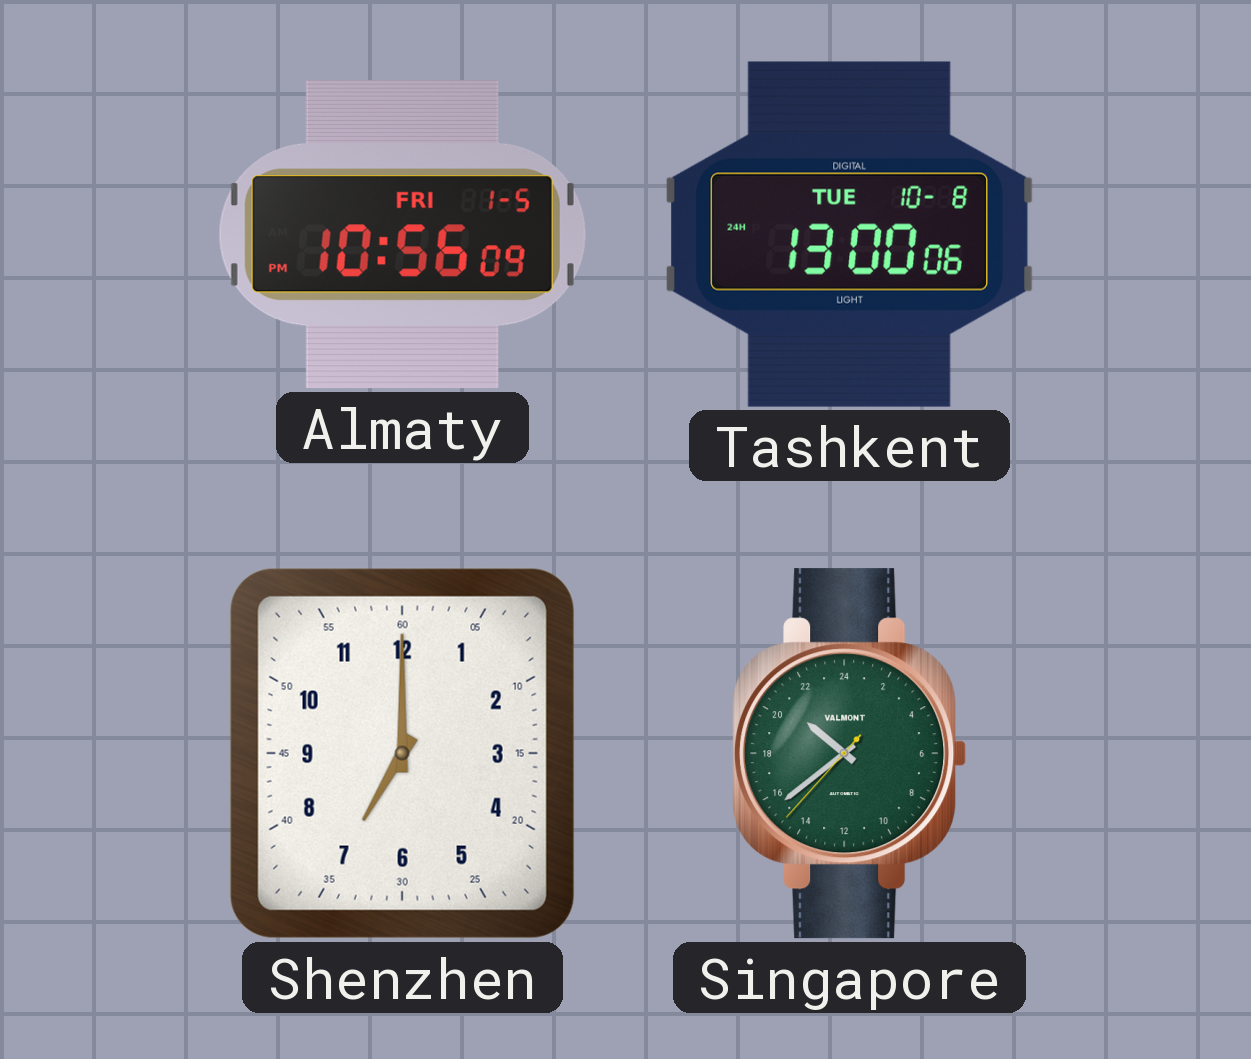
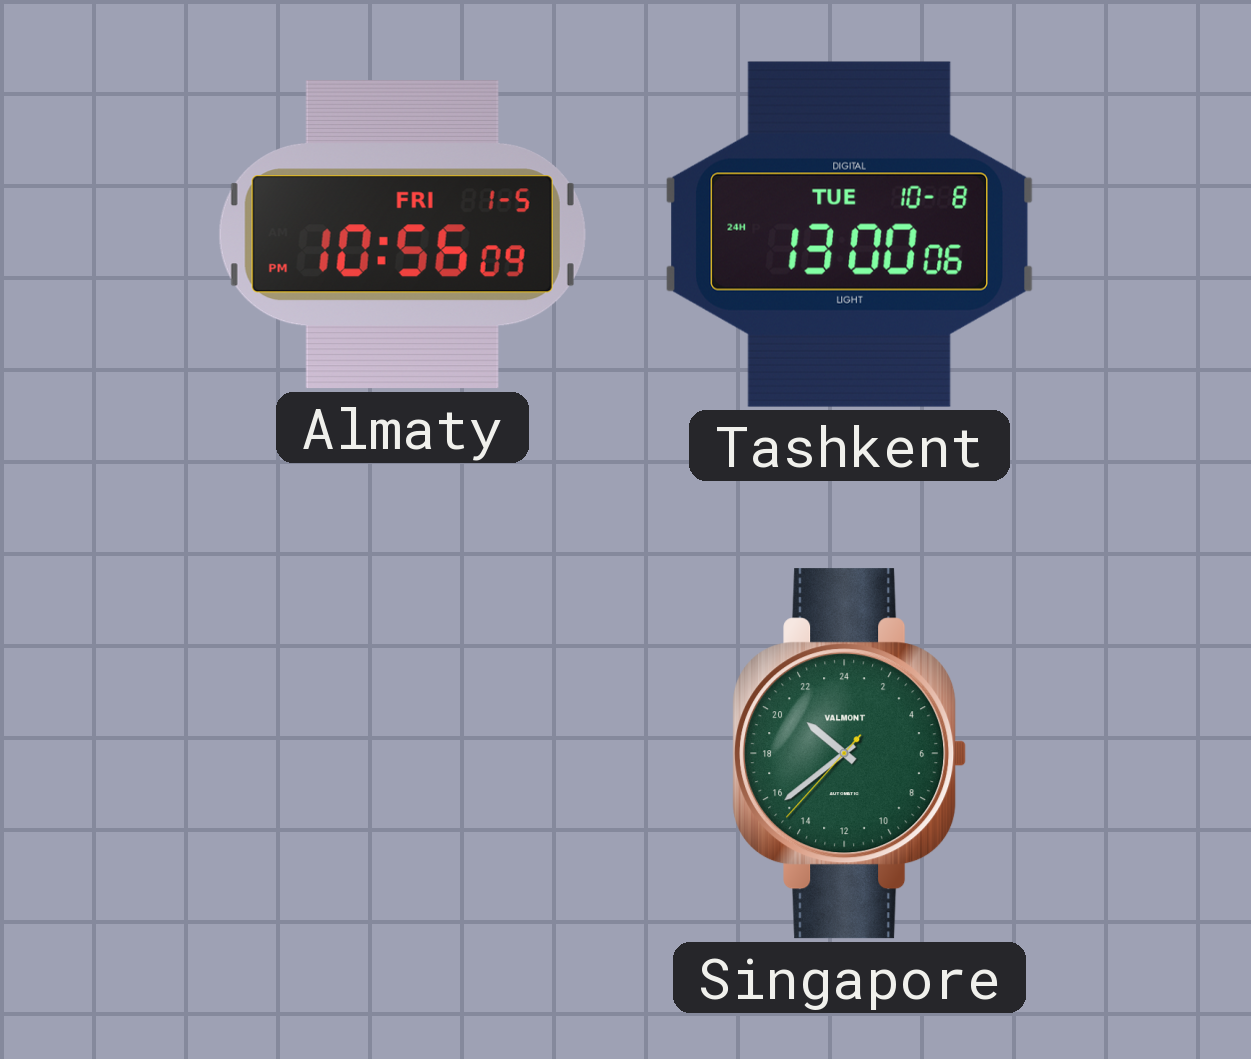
Shenzhen: 7:00 -> none
